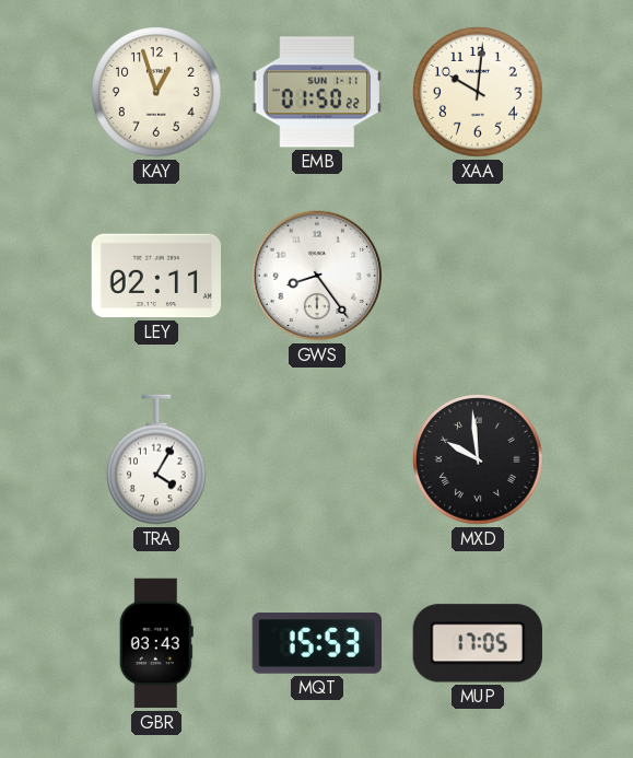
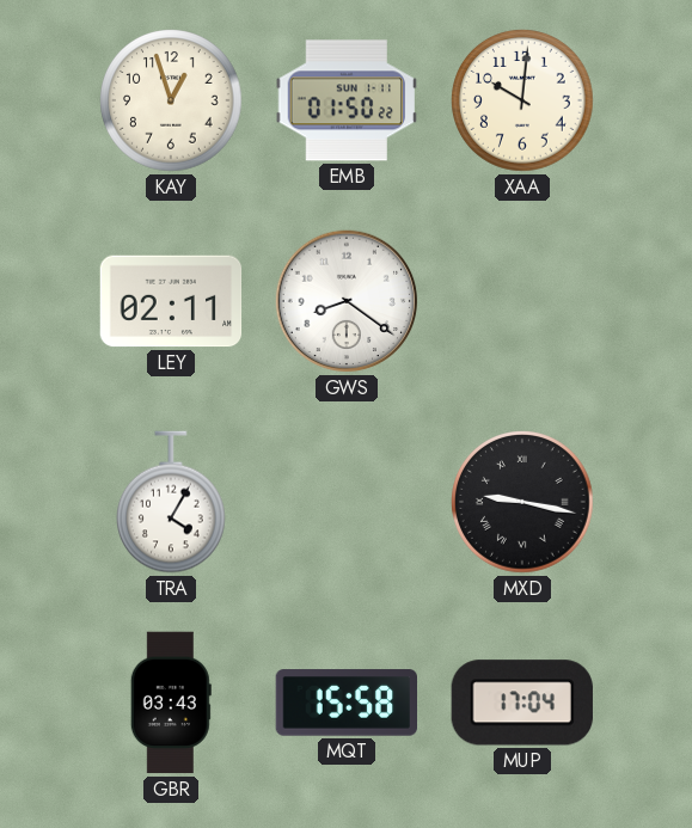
GWS: 8:24 -> 8:21
MXD: 9:59 -> 9:17
MQT: 15:53 -> 15:58
MUP: 17:05 -> 17:04
